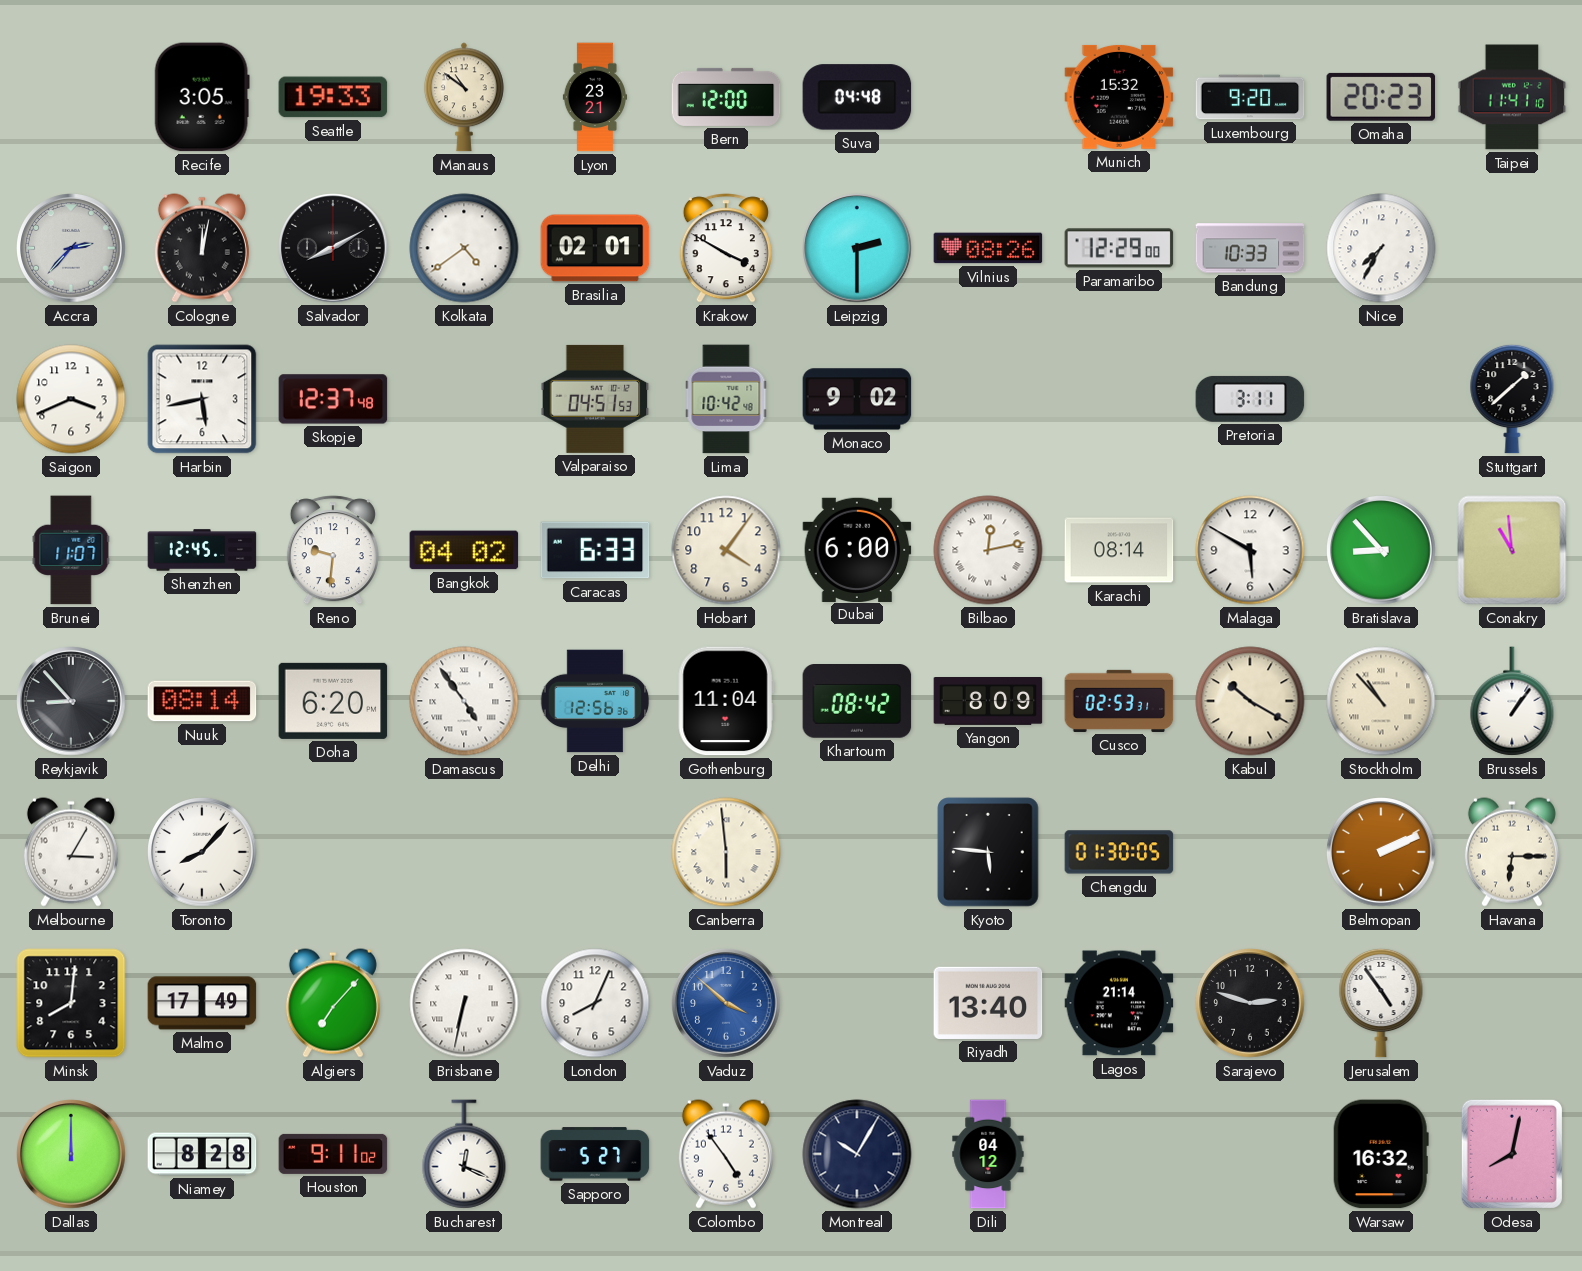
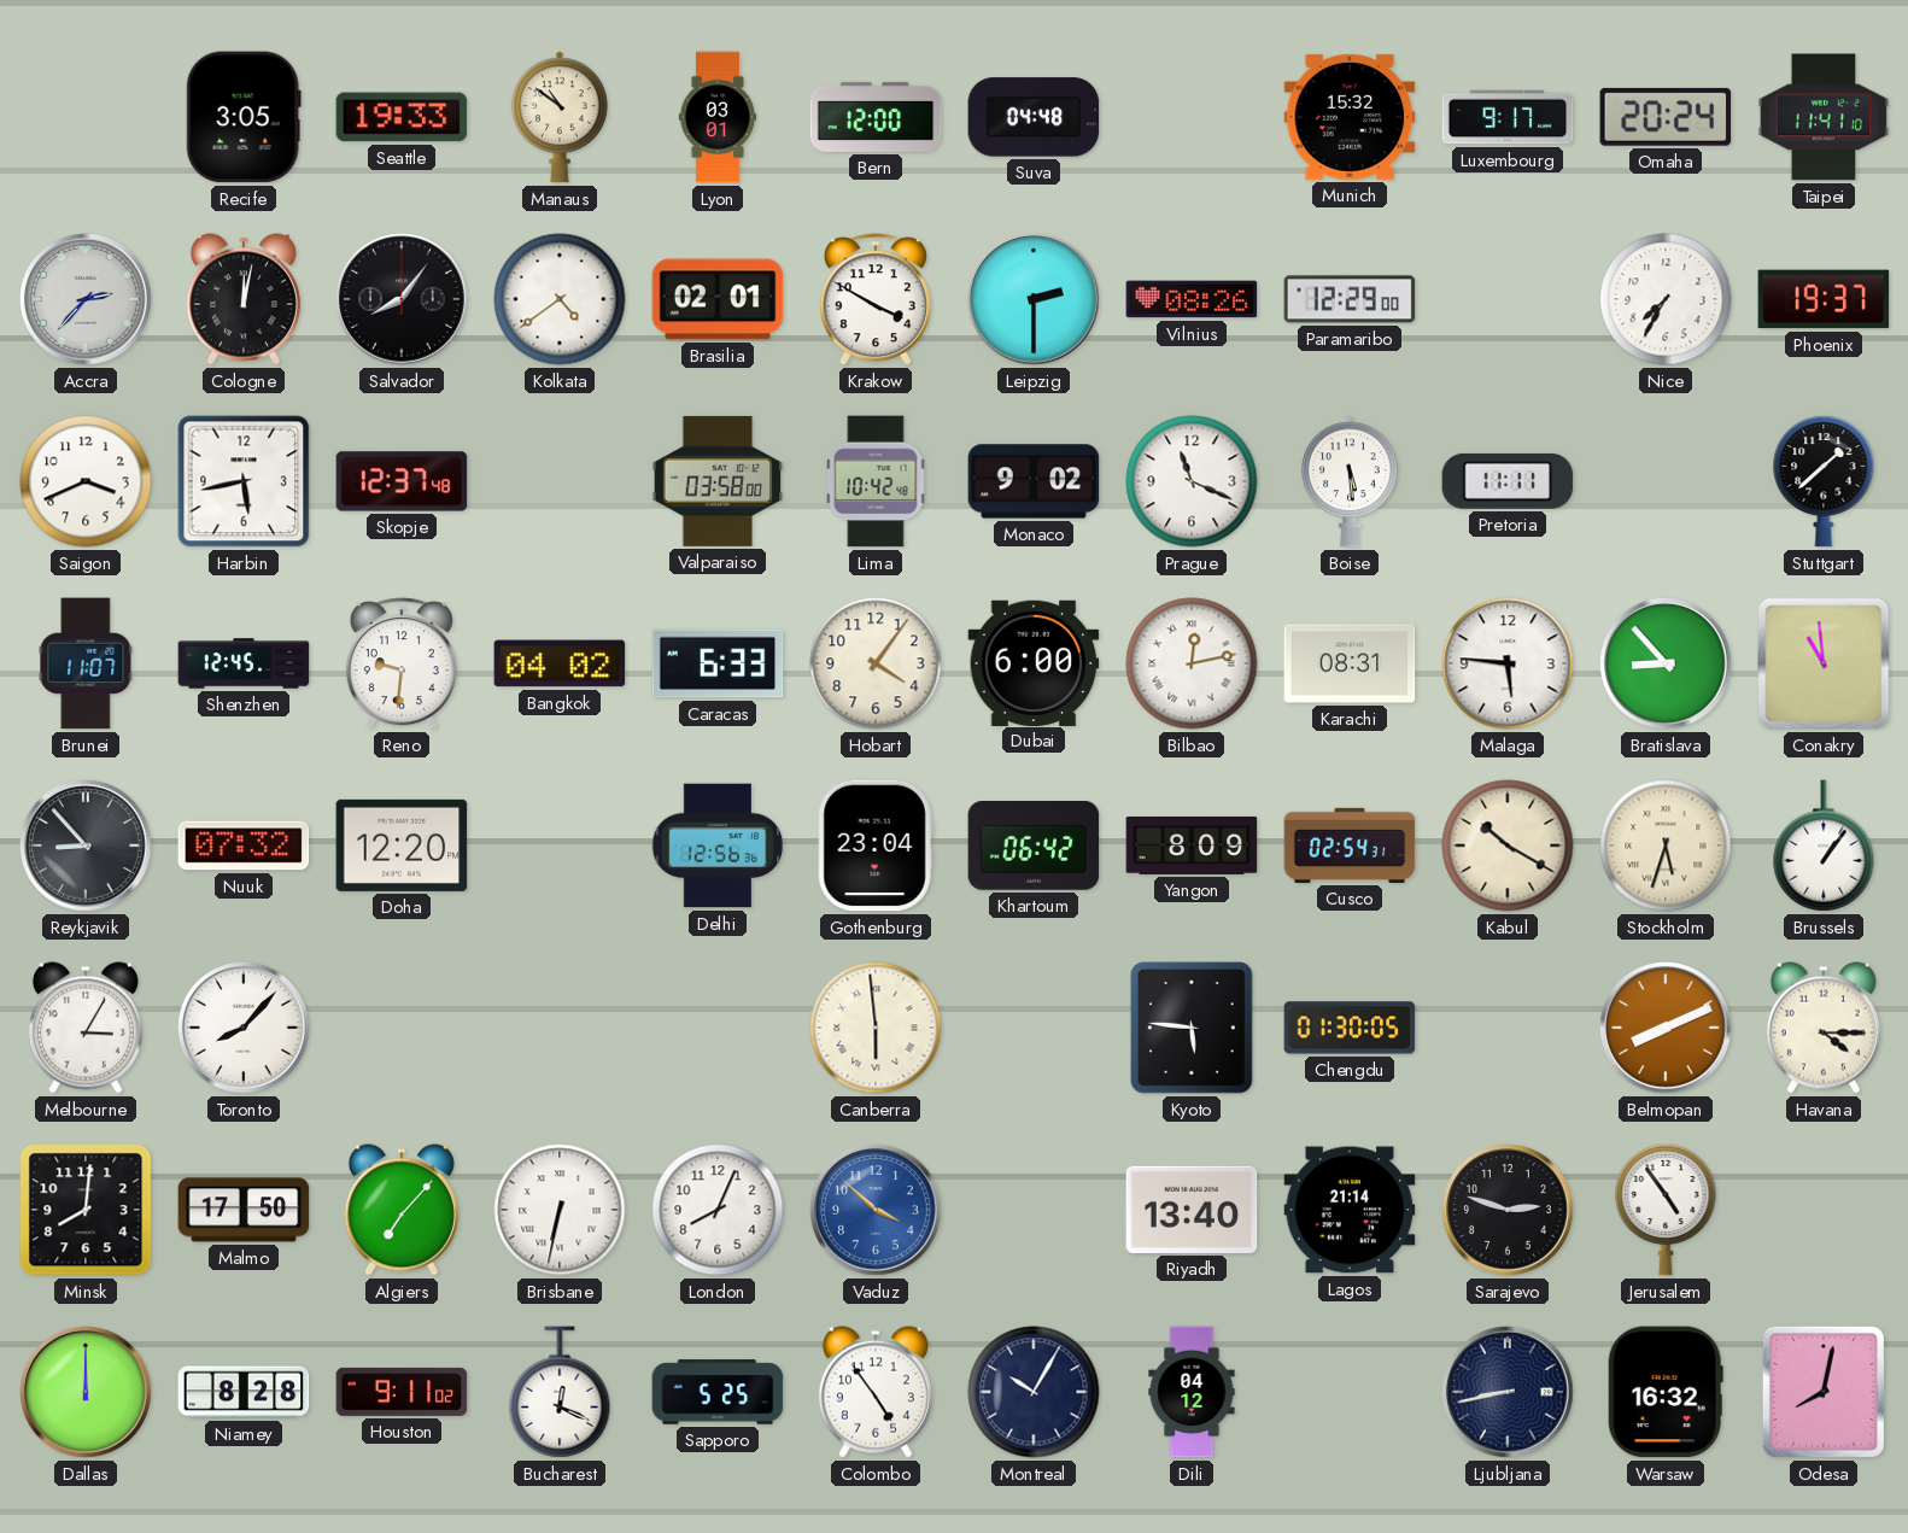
Lyon: 23:21 -> 03:01
Luxembourg: 9:20 -> 9:17
Omaha: 20:23 -> 20:24
Salvador: 8:10 -> 8:06
Bandung: 10:33 -> none
Phoenix: none -> 19:37
Valparaiso: 04:51 -> 03:58
Prague: none -> 11:19
Boise: none -> 5:29
Pretoria: 3:11 -> 11:11
Karachi: 08:14 -> 08:31
Malaga: 5:50 -> 5:46
Nuuk: 08:14 -> 07:32
Doha: 6:20 -> 12:20
Damascus: 4:54 -> none
Gothenburg: 11:04 -> 23:04
Khartoum: 08:42 -> 06:42
Cusco: 02:53 -> 02:54
Stockholm: 10:53 -> 5:33
Belmopan: 2:11 -> 8:11
Havana: 6:15 -> 4:15
Malmo: 17:49 -> 17:50
Sapporo: 5:27 -> 5:25
Ljubljana: none -> 8:43
